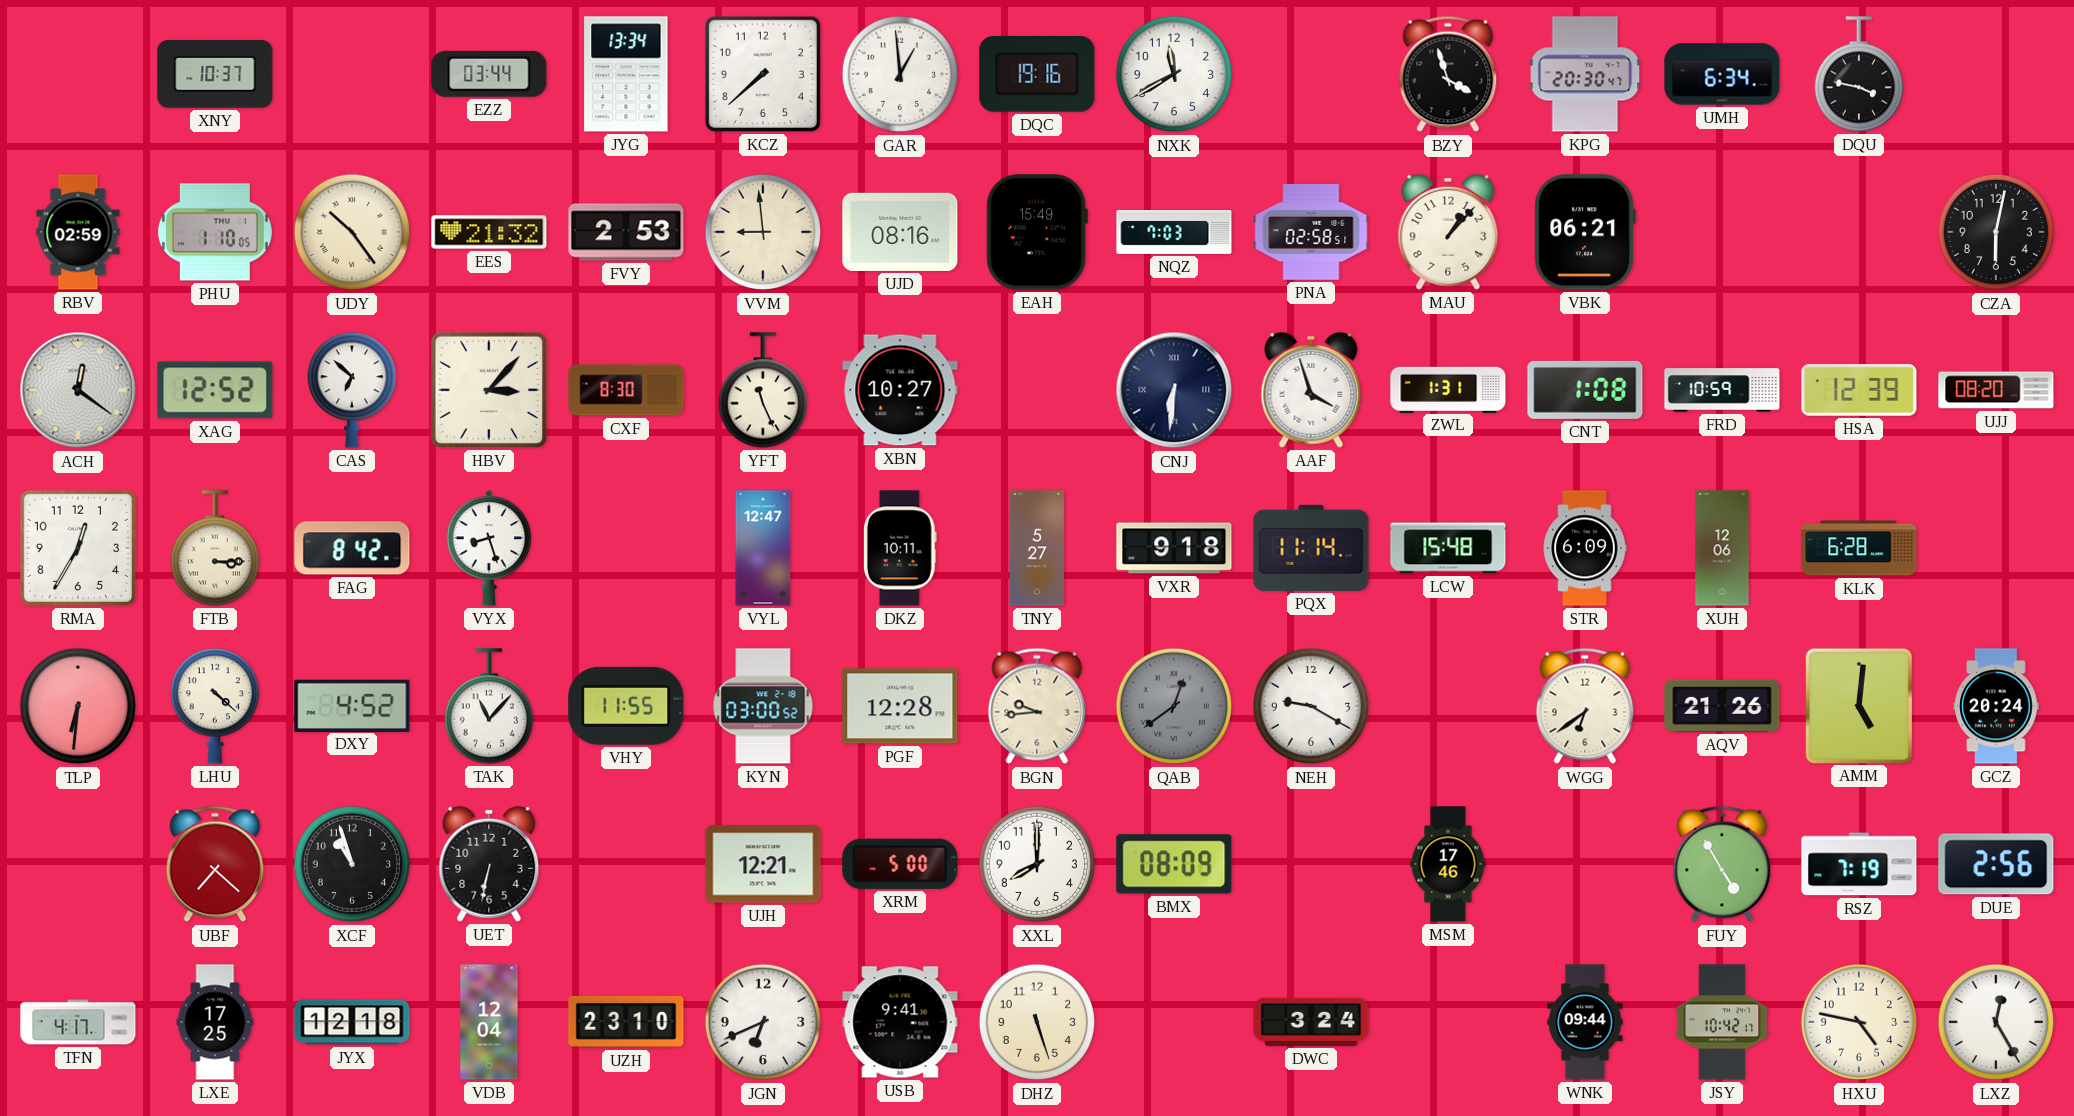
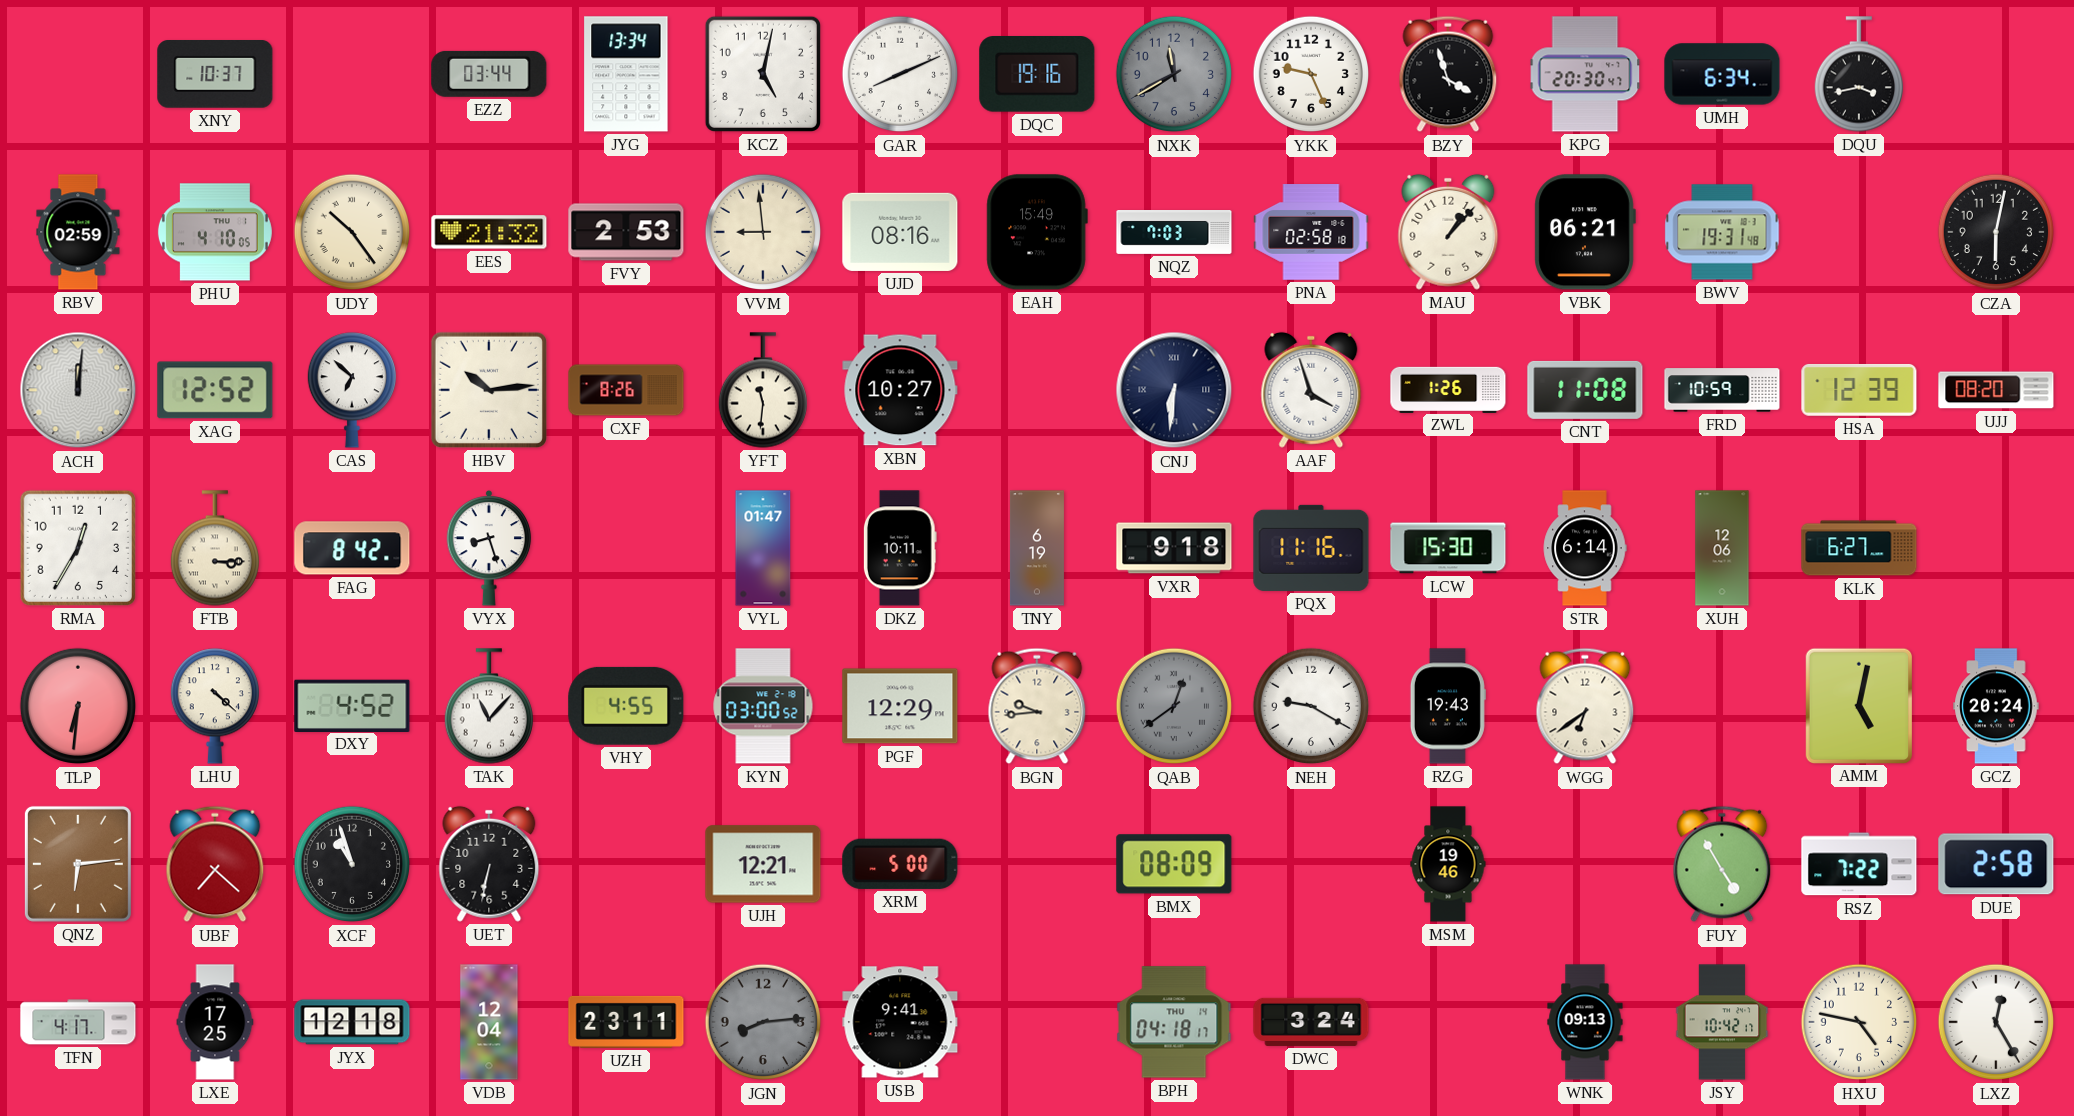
KCZ: 7:38 -> 5:02
GAR: 12:59 -> 8:11
NXK dial: white -> grey
YKK: none -> 9:26
DQU: 3:47 -> 3:43
PHU: 1:10 -> 4:10
PNA: 02:58:51 -> 02:58:18
BWV: none -> 19:31
ACH: 12:21 -> 12:01
HBV: 3:07 -> 10:14
CXF: 8:30 -> 8:26
YFT: 11:26 -> 11:31
ZWL: 1:31 -> 1:26
CNT: 1:08 -> 11:08
VYL: 12:47 -> 01:47
TNY: 5:27 -> 6:19
PQX: 11:14 -> 11:16
LCW: 15:48 -> 15:30
STR: 6:09 -> 6:14
KLK: 6:28 -> 6:27
VHY: 11:55 -> 4:55
PGF: 12:28 -> 12:29
RZG: none -> 19:43
AQV: 21:26 -> none
AMM: 5:01 -> 5:02
QNZ: none -> 6:14
XXL: 8:00 -> none
MSM: 17:46 -> 19:46
RSZ: 7:19 -> 7:22
DUE: 2:56 -> 2:58
UZH: 23:10 -> 23:11
JGN: 6:41 -> 8:14
JGN dial: white -> grey
DHZ: 5:27 -> none
BPH: none -> 04:18
WNK: 09:44 -> 09:13
